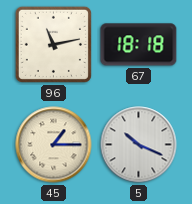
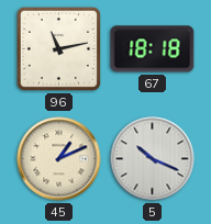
45: 1:15 -> 1:11
